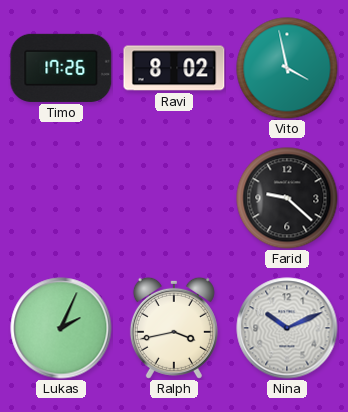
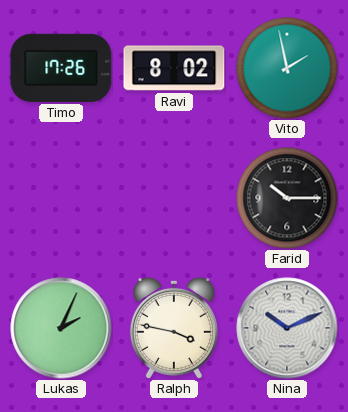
Vito: 3:58 -> 1:58
Farid: 9:22 -> 10:15
Ralph: 3:43 -> 3:47
